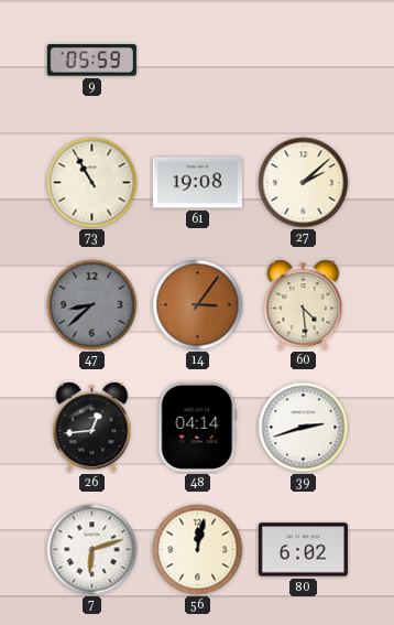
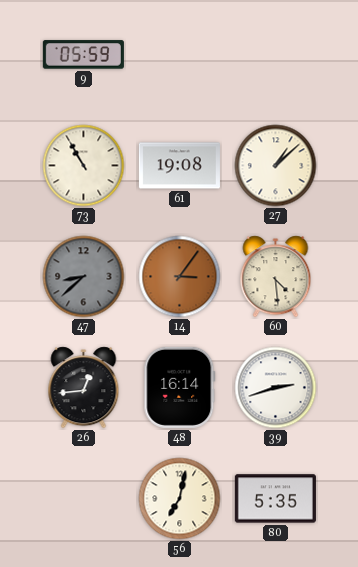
27: 2:08 -> 1:08
48: 04:14 -> 16:14
7: 6:12 -> none
56: 12:02 -> 7:02
80: 6:02 -> 5:35
